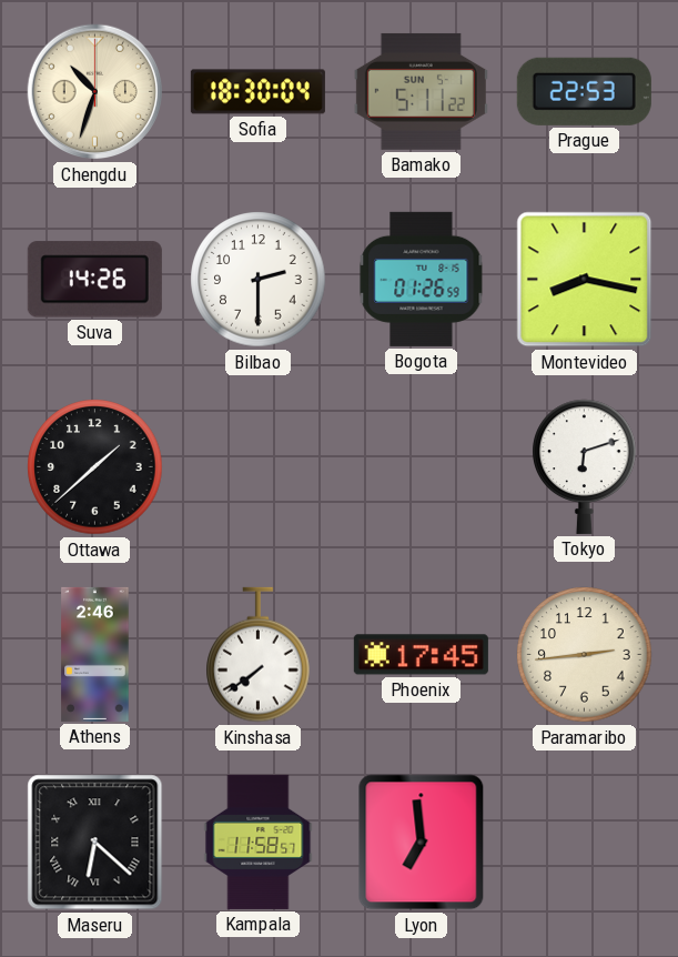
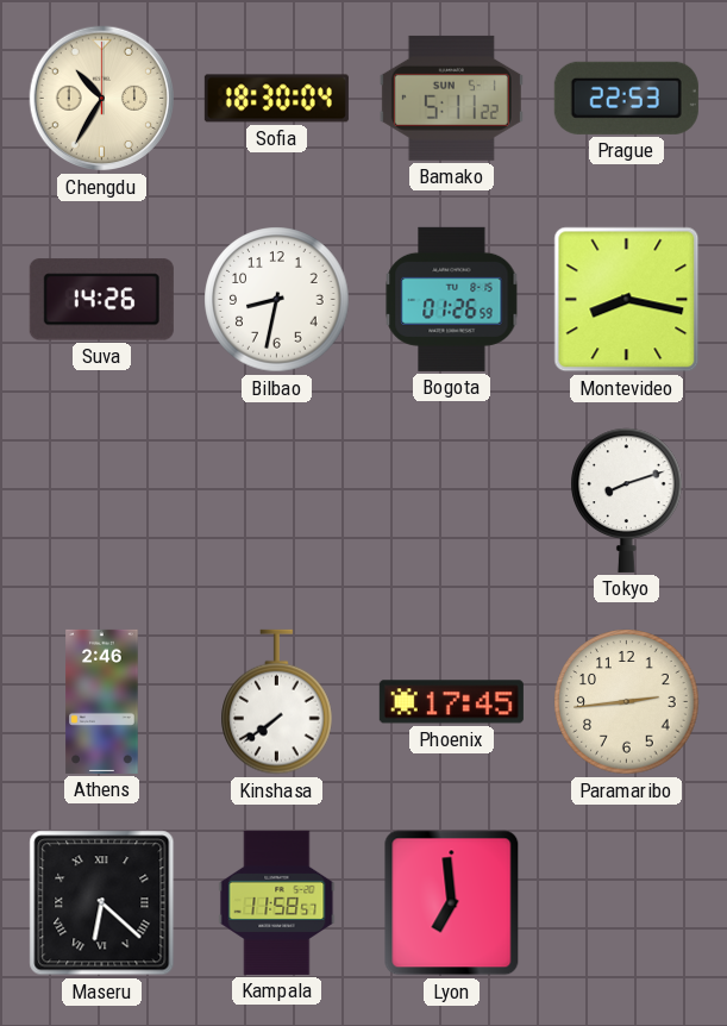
Chengdu: 10:33 -> 10:35
Bilbao: 2:30 -> 8:32
Ottawa: 1:38 -> none
Tokyo: 6:12 -> 8:12
